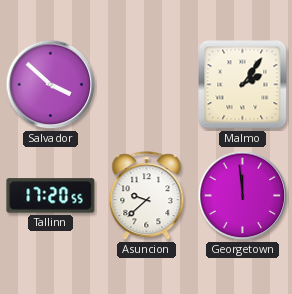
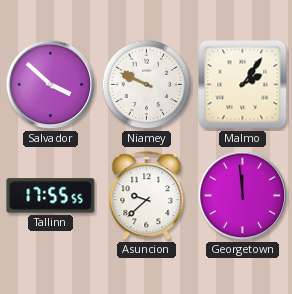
Niamey: none -> 9:49
Tallinn: 17:20 -> 17:55
